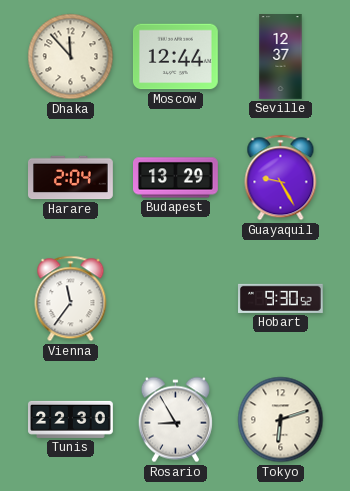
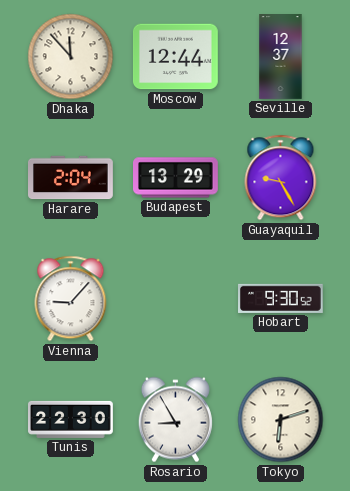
Vienna: 11:36 -> 9:07
